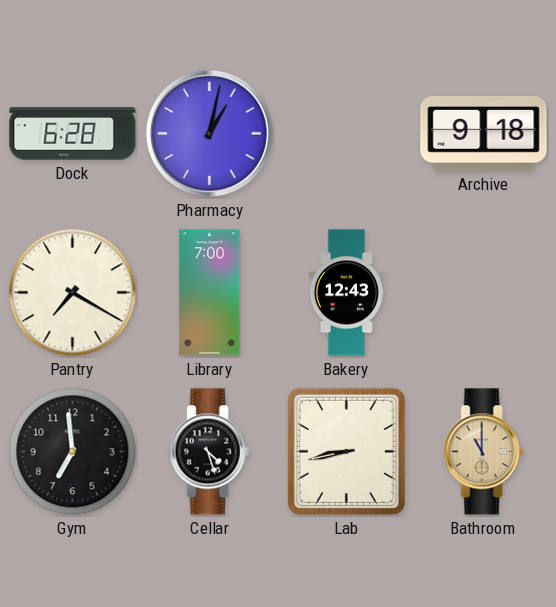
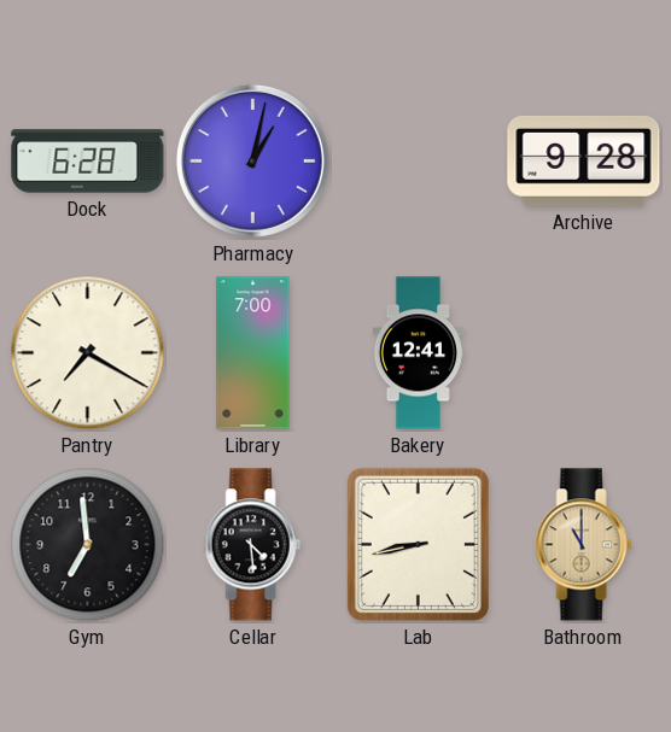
Archive: 9:18 -> 9:28
Bakery: 12:43 -> 12:41
Cellar: 4:27 -> 4:29
